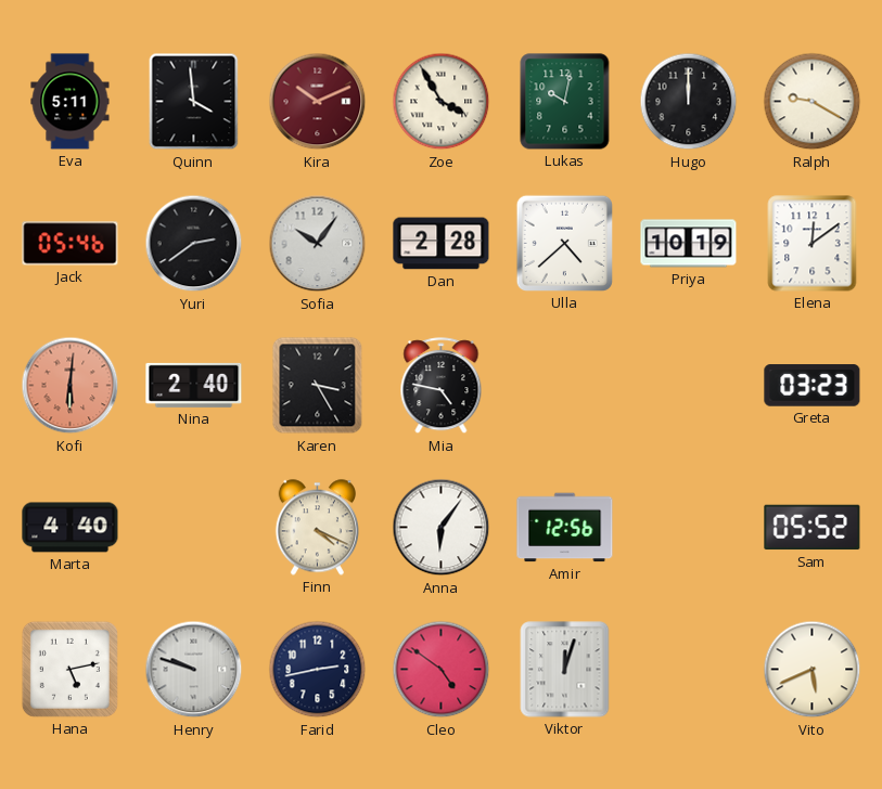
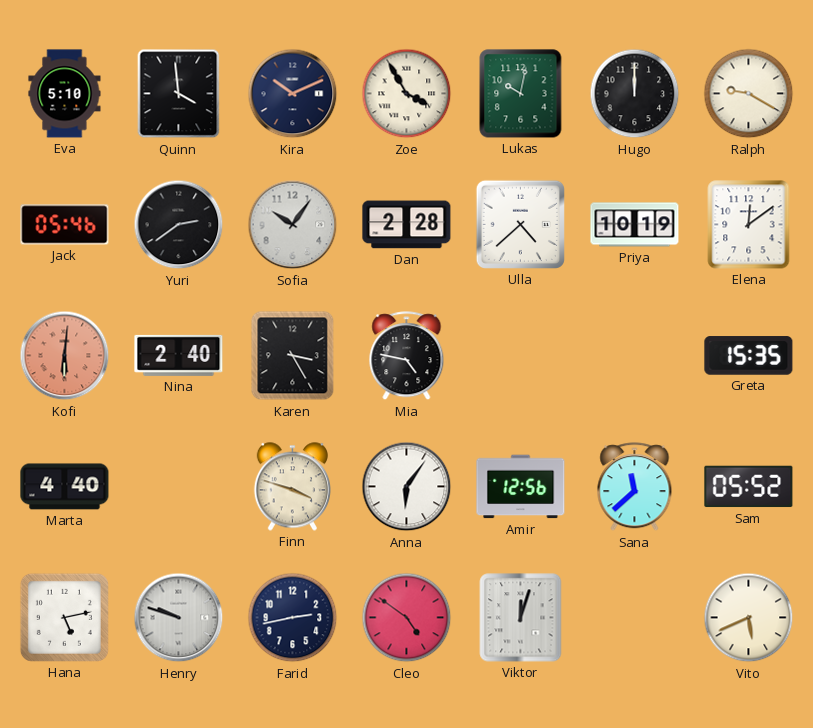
Eva: 5:11 -> 5:10
Kira dial: burgundy -> navy
Greta: 03:23 -> 15:35
Finn: 4:19 -> 3:48
Sana: none -> 11:38
